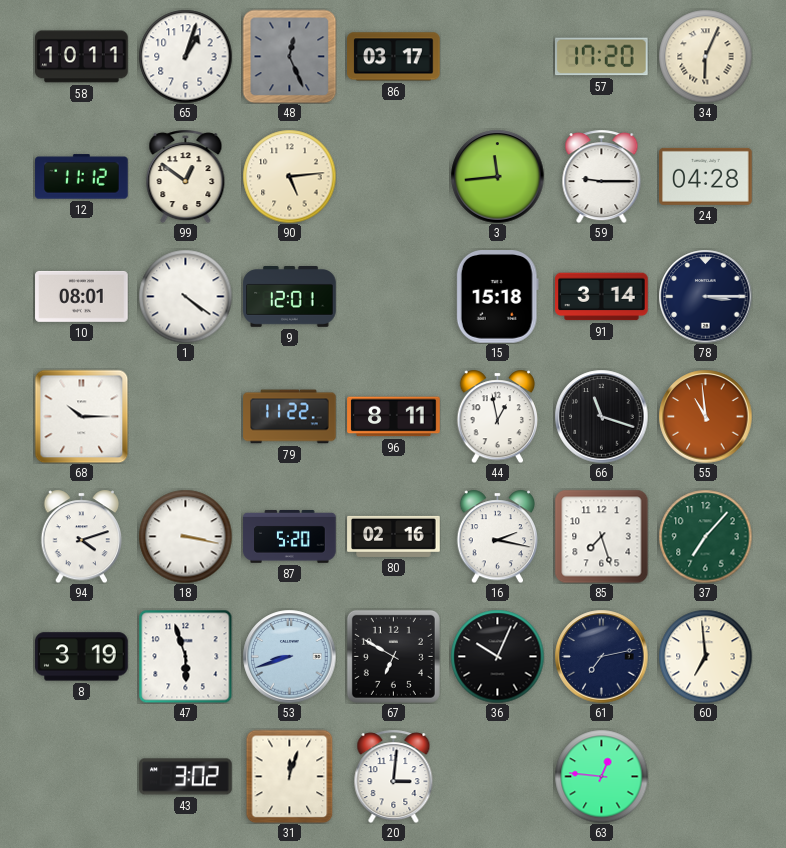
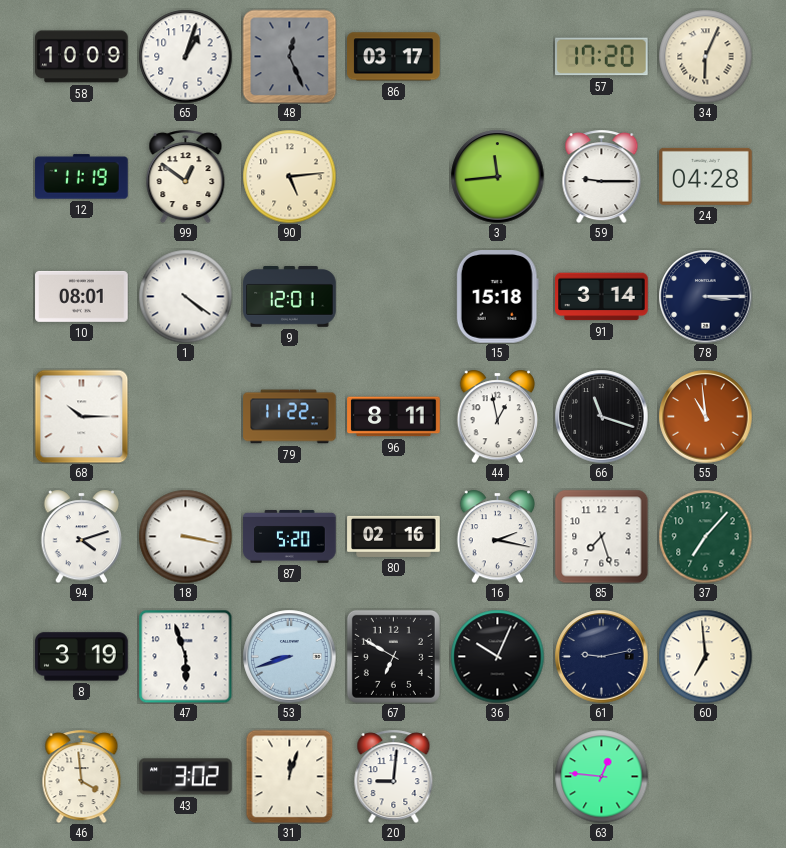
58: 10:11 -> 10:09
12: 11:12 -> 11:19
61: 7:13 -> 9:13
46: none -> 3:59
20: 3:01 -> 9:01
